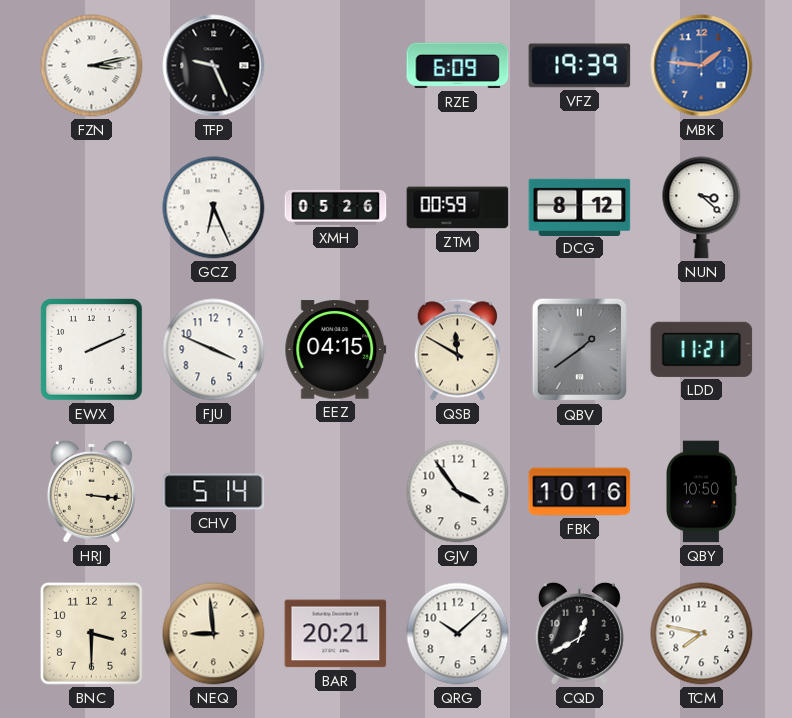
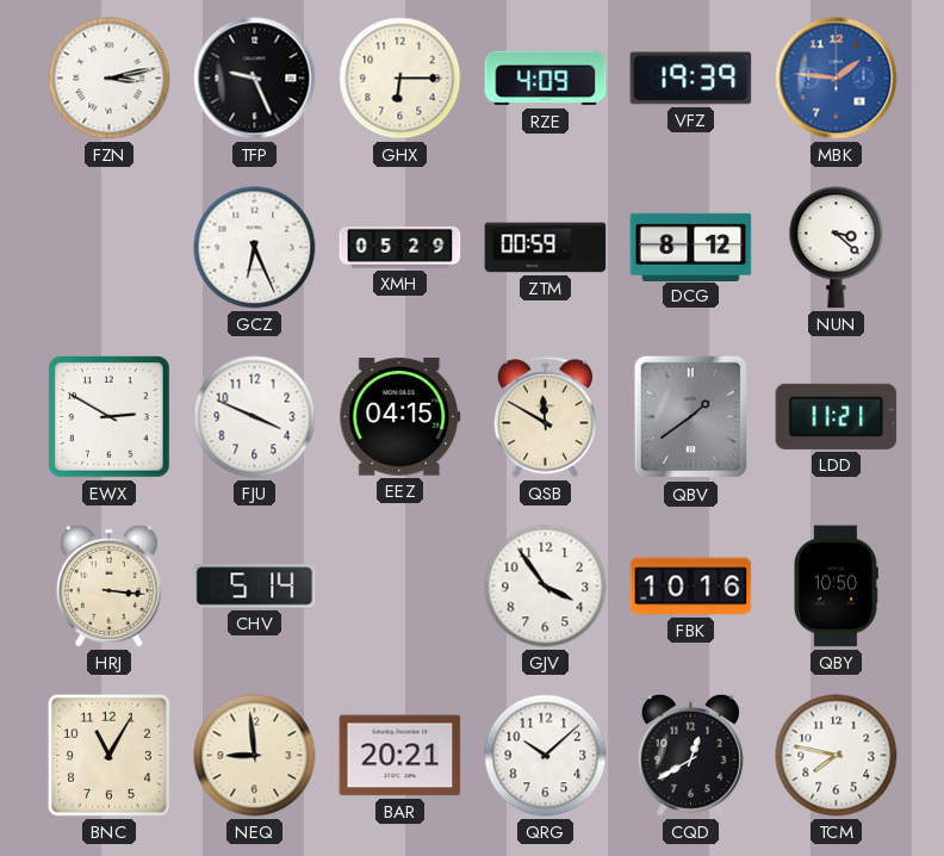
GHX: none -> 6:15
RZE: 6:09 -> 4:09
XMH: 05:26 -> 05:29
EWX: 2:11 -> 2:50
BNC: 3:30 -> 11:05
